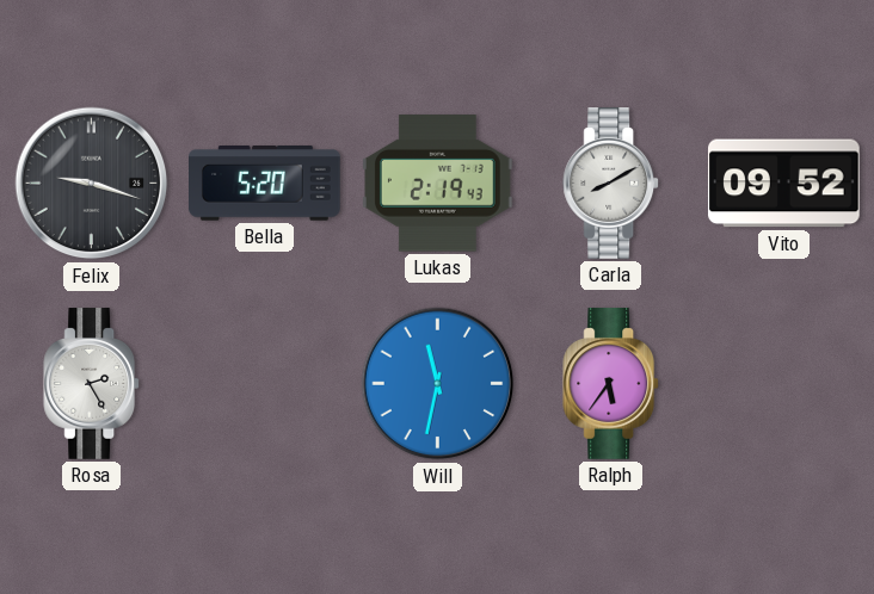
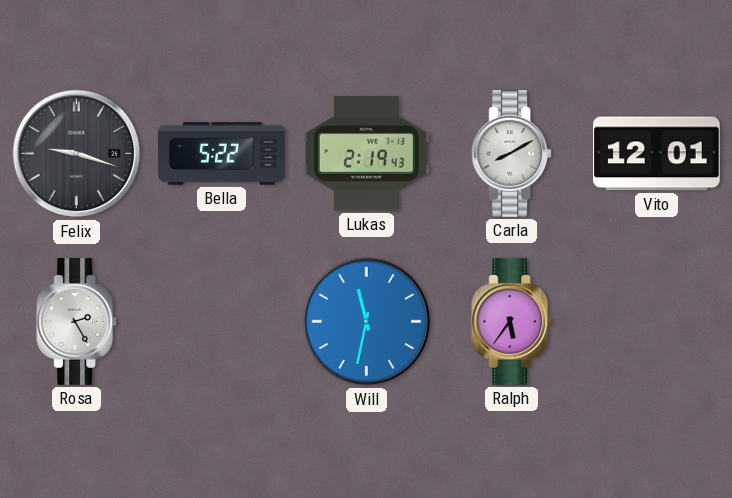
Bella: 5:20 -> 5:22
Vito: 09:52 -> 12:01
